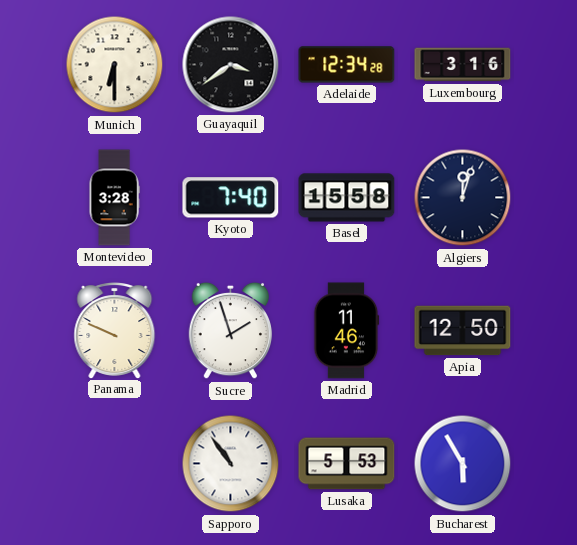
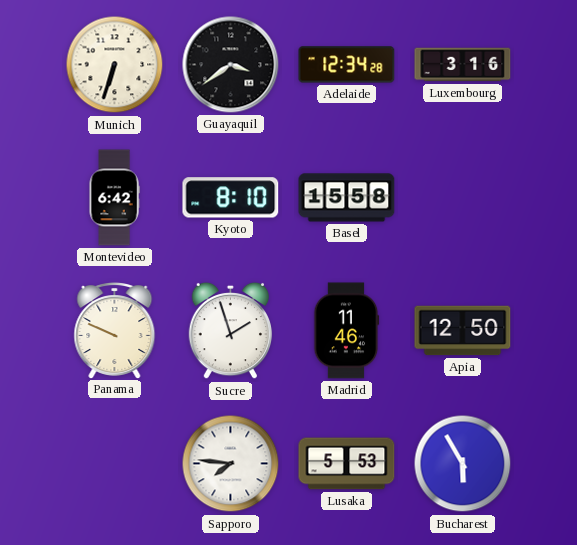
Munich: 6:30 -> 6:33
Montevideo: 3:28 -> 6:42
Kyoto: 7:40 -> 8:10
Algiers: 12:03 -> none
Sapporo: 10:54 -> 7:46
